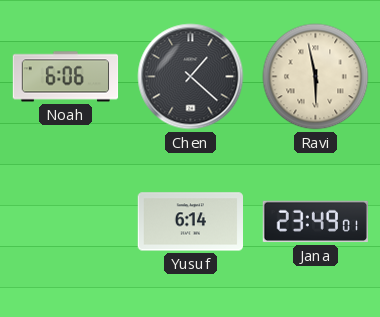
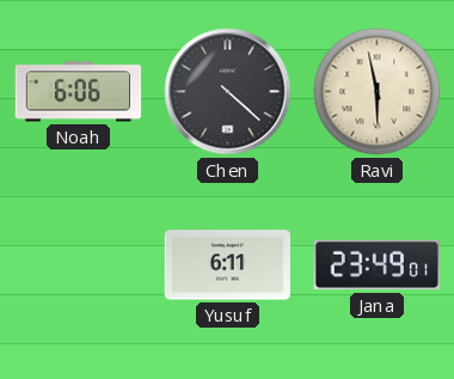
Chen: 1:22 -> 4:22
Yusuf: 6:14 -> 6:11
